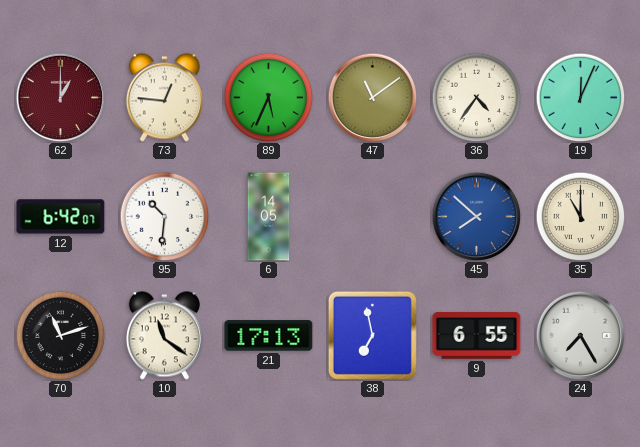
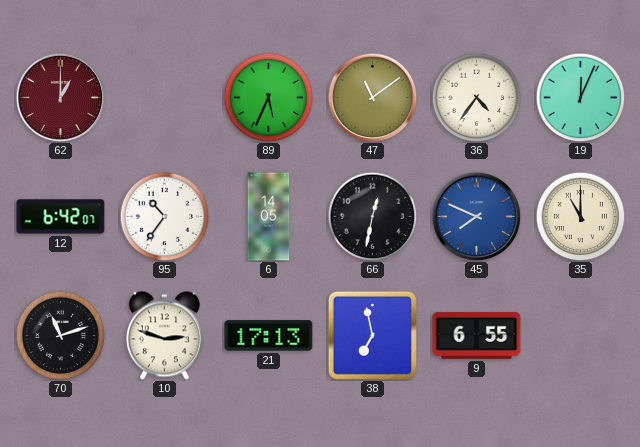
73: 12:46 -> none
95: 10:31 -> 10:36
66: none -> 12:32
45: 7:52 -> 7:49
10: 11:21 -> 2:48
24: 7:25 -> none
